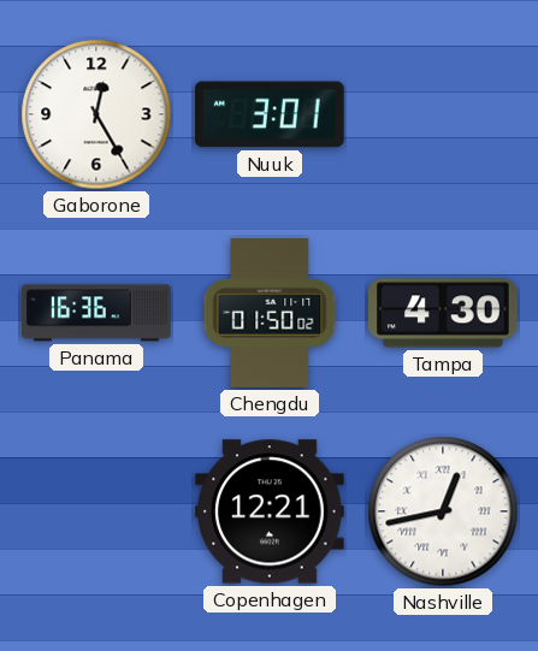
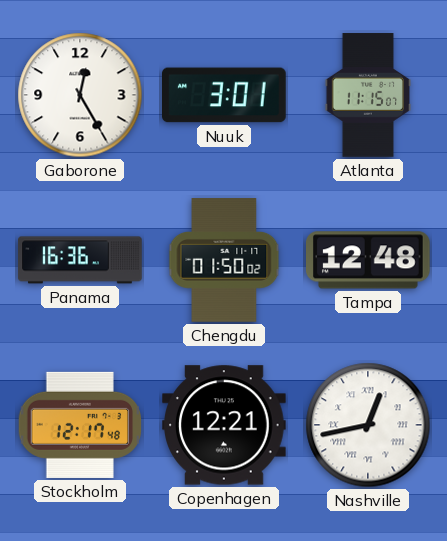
Atlanta: none -> 11:15
Tampa: 4:30 -> 12:48
Stockholm: none -> 12:17
